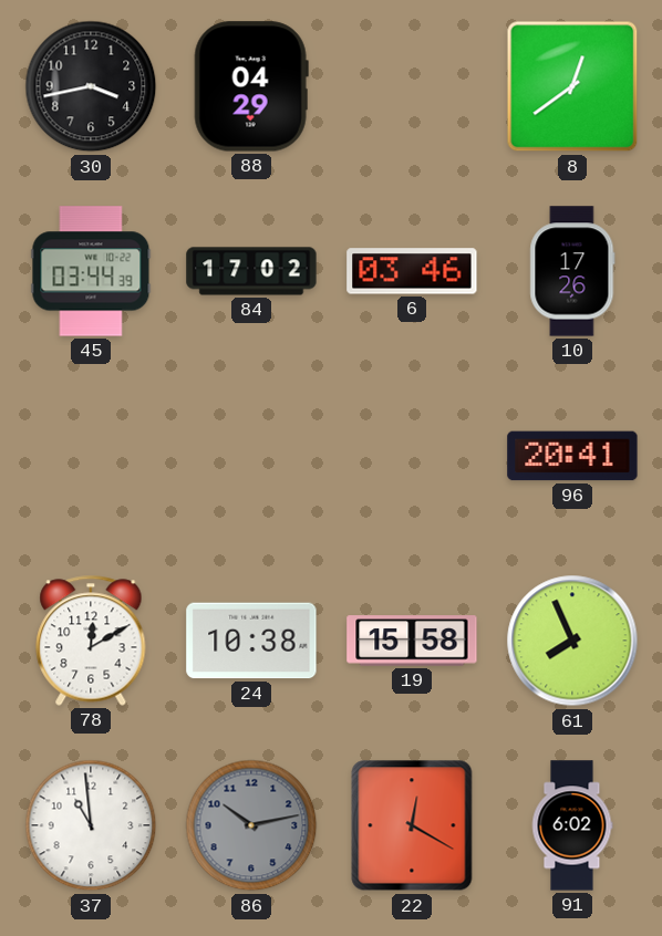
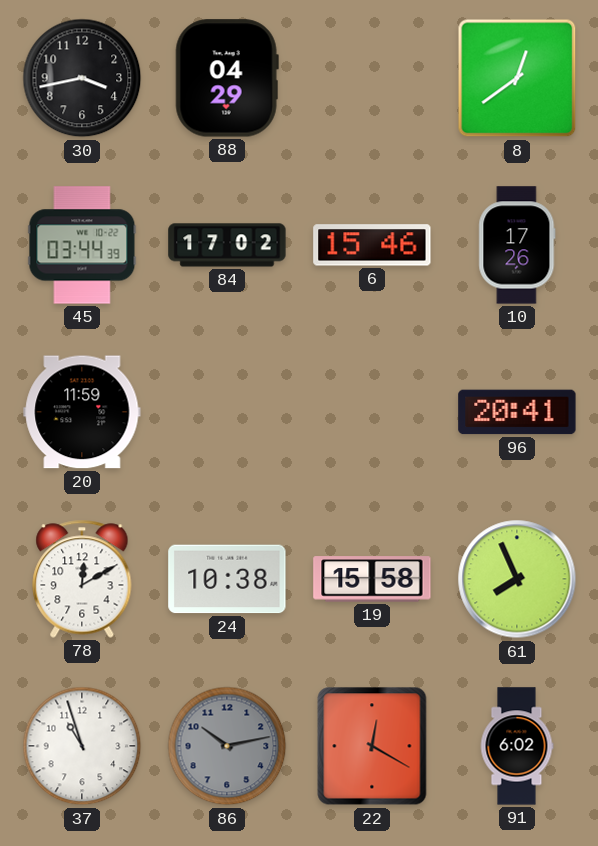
6: 03:46 -> 15:46
20: none -> 11:59
37: 10:59 -> 10:57
